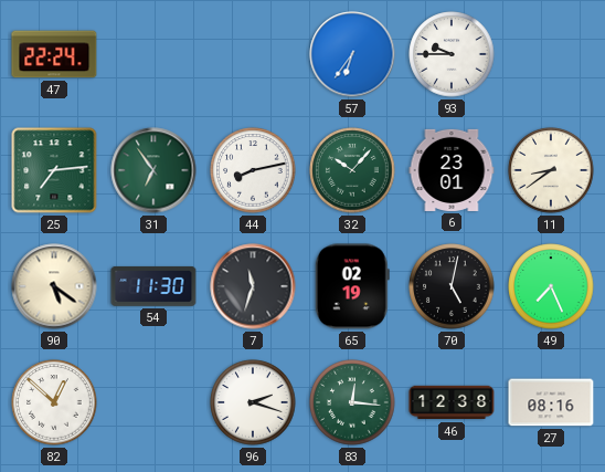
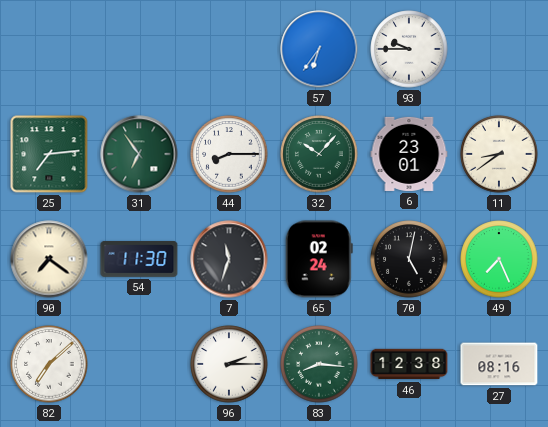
47: 22:24 -> none
44: 8:13 -> 8:15
90: 5:21 -> 7:21
65: 02:19 -> 02:24
82: 12:52 -> 7:08
96: 2:18 -> 2:15
83: 12:16 -> 8:16
